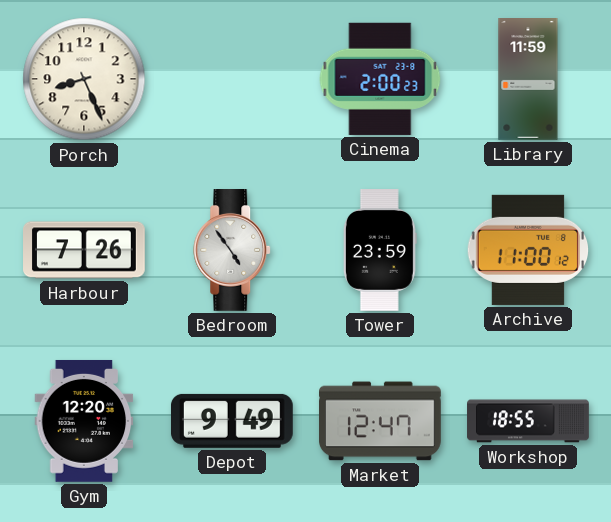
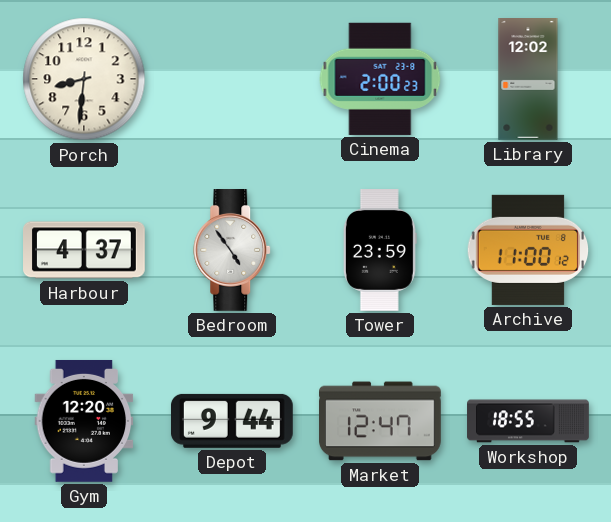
Porch: 8:26 -> 8:31
Library: 11:59 -> 12:02
Harbour: 7:26 -> 4:37
Depot: 9:49 -> 9:44
